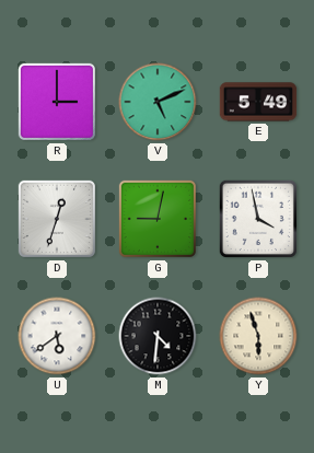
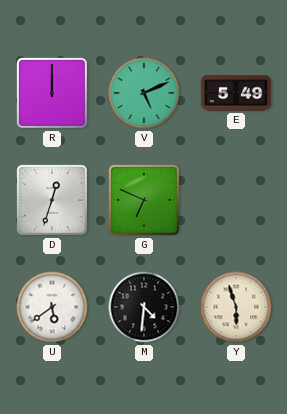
R: 3:00 -> 12:00
G: 9:02 -> 6:49
P: 3:58 -> none
